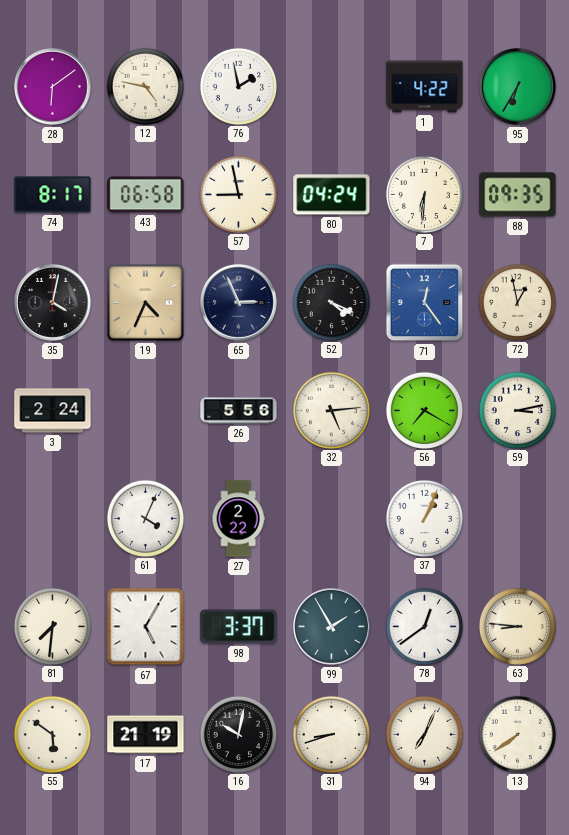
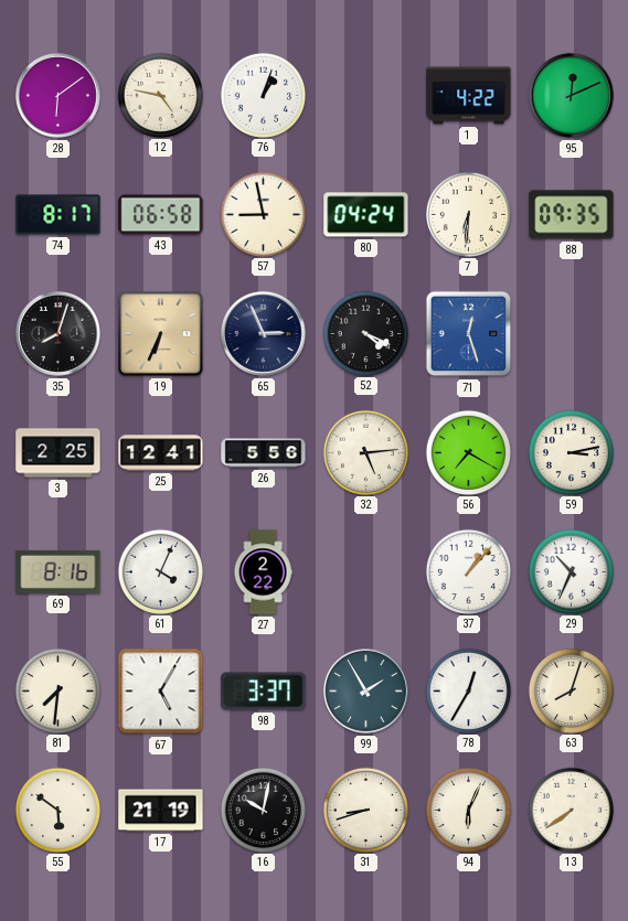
76: 1:58 -> 1:03
95: 6:35 -> 12:11
35: 4:02 -> 8:03
19: 4:34 -> 6:34
71: 12:24 -> 12:27
72: 12:58 -> none
3: 2:24 -> 2:25
25: none -> 12:41
69: none -> 8:16
37: 1:04 -> 1:07
29: none -> 10:34
78: 12:39 -> 12:35
63: 8:46 -> 8:03
94: 7:04 -> 6:04
